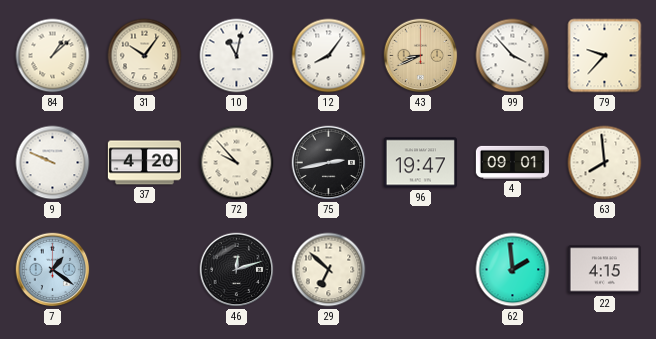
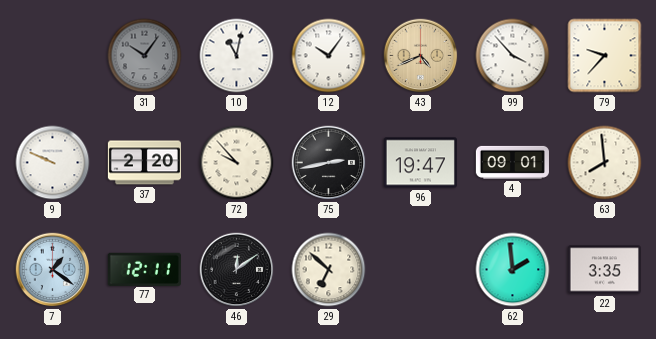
84: 1:08 -> none
31 dial: cream -> grey
12: 8:06 -> 10:06
43: 8:41 -> 4:41
37: 4:20 -> 2:20
77: none -> 12:11
46: 12:12 -> 12:09
22: 4:15 -> 3:35
